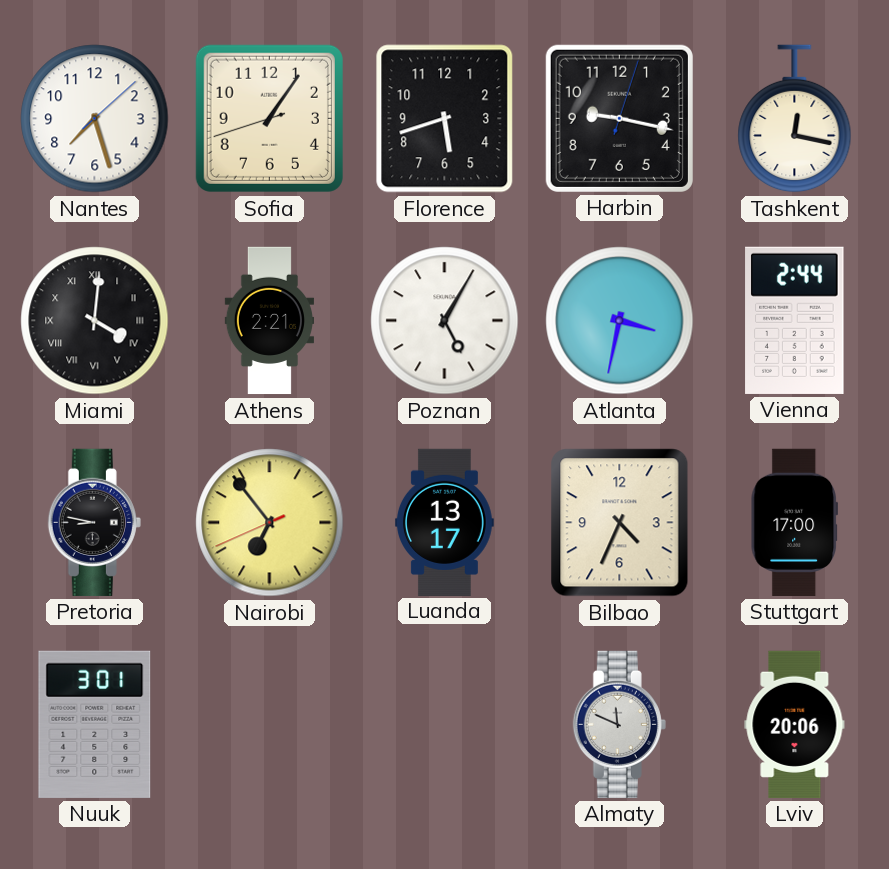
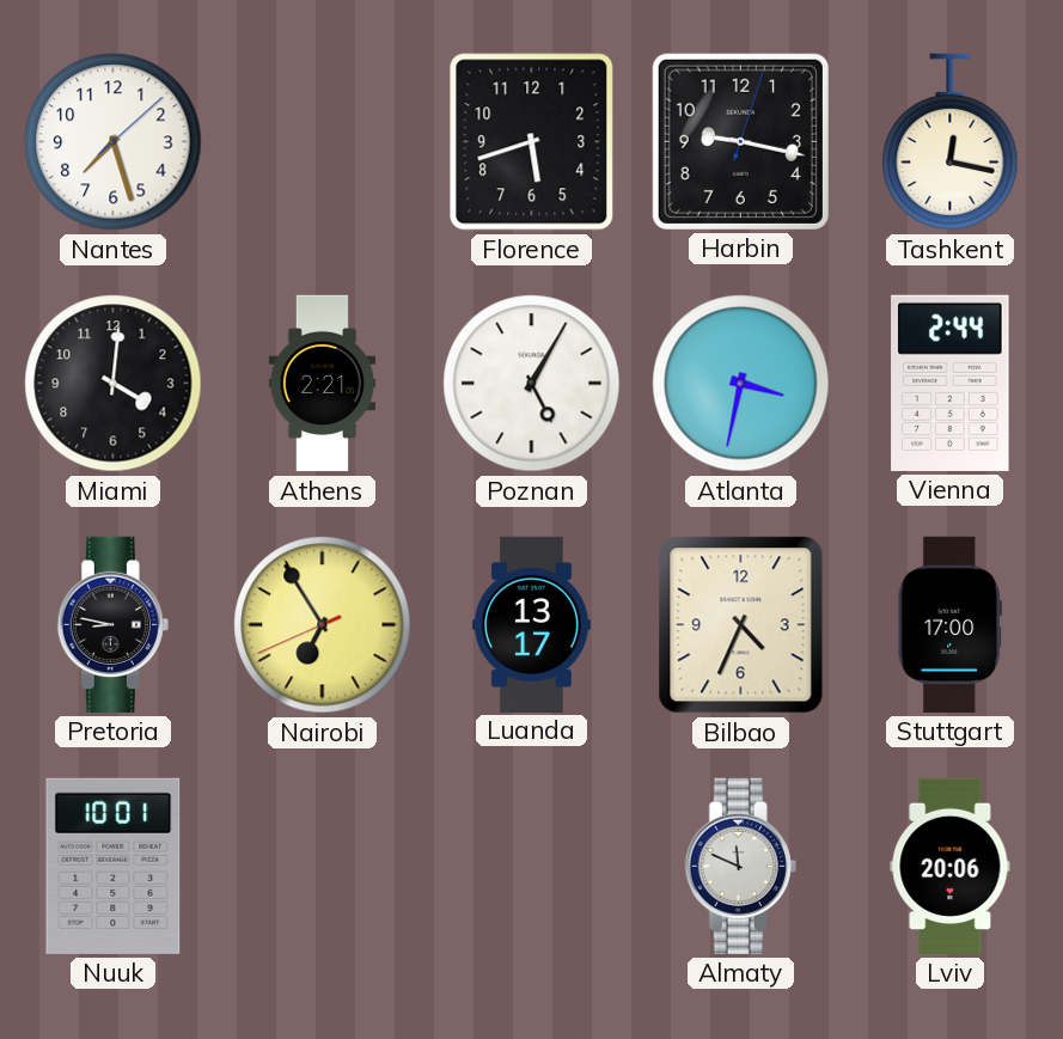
Sofia: 1:05 -> none
Miami numerals: Roman -> Arabic
Nairobi: 6:53 -> 6:54
Nuuk: 3:01 -> 10:01
